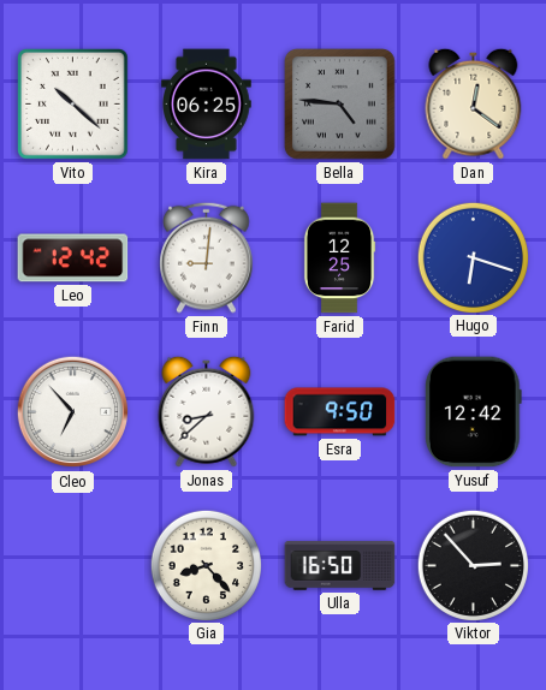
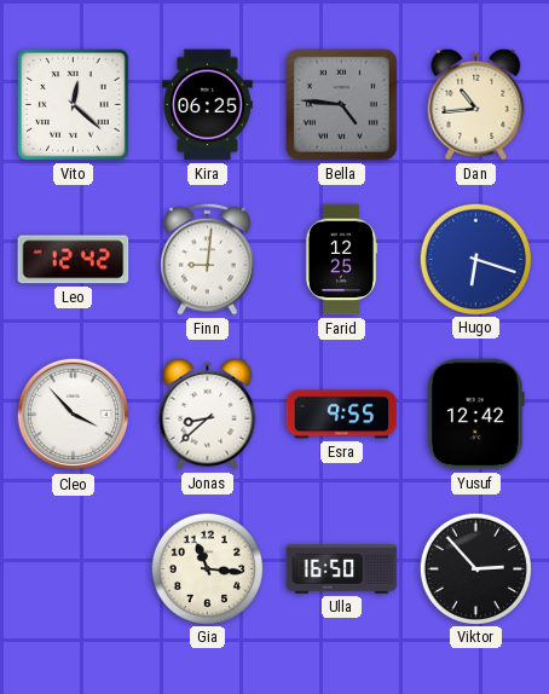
Vito: 10:22 -> 12:22
Dan: 12:21 -> 10:44
Cleo: 6:53 -> 3:53
Esra: 9:50 -> 9:55
Gia: 8:23 -> 11:16
